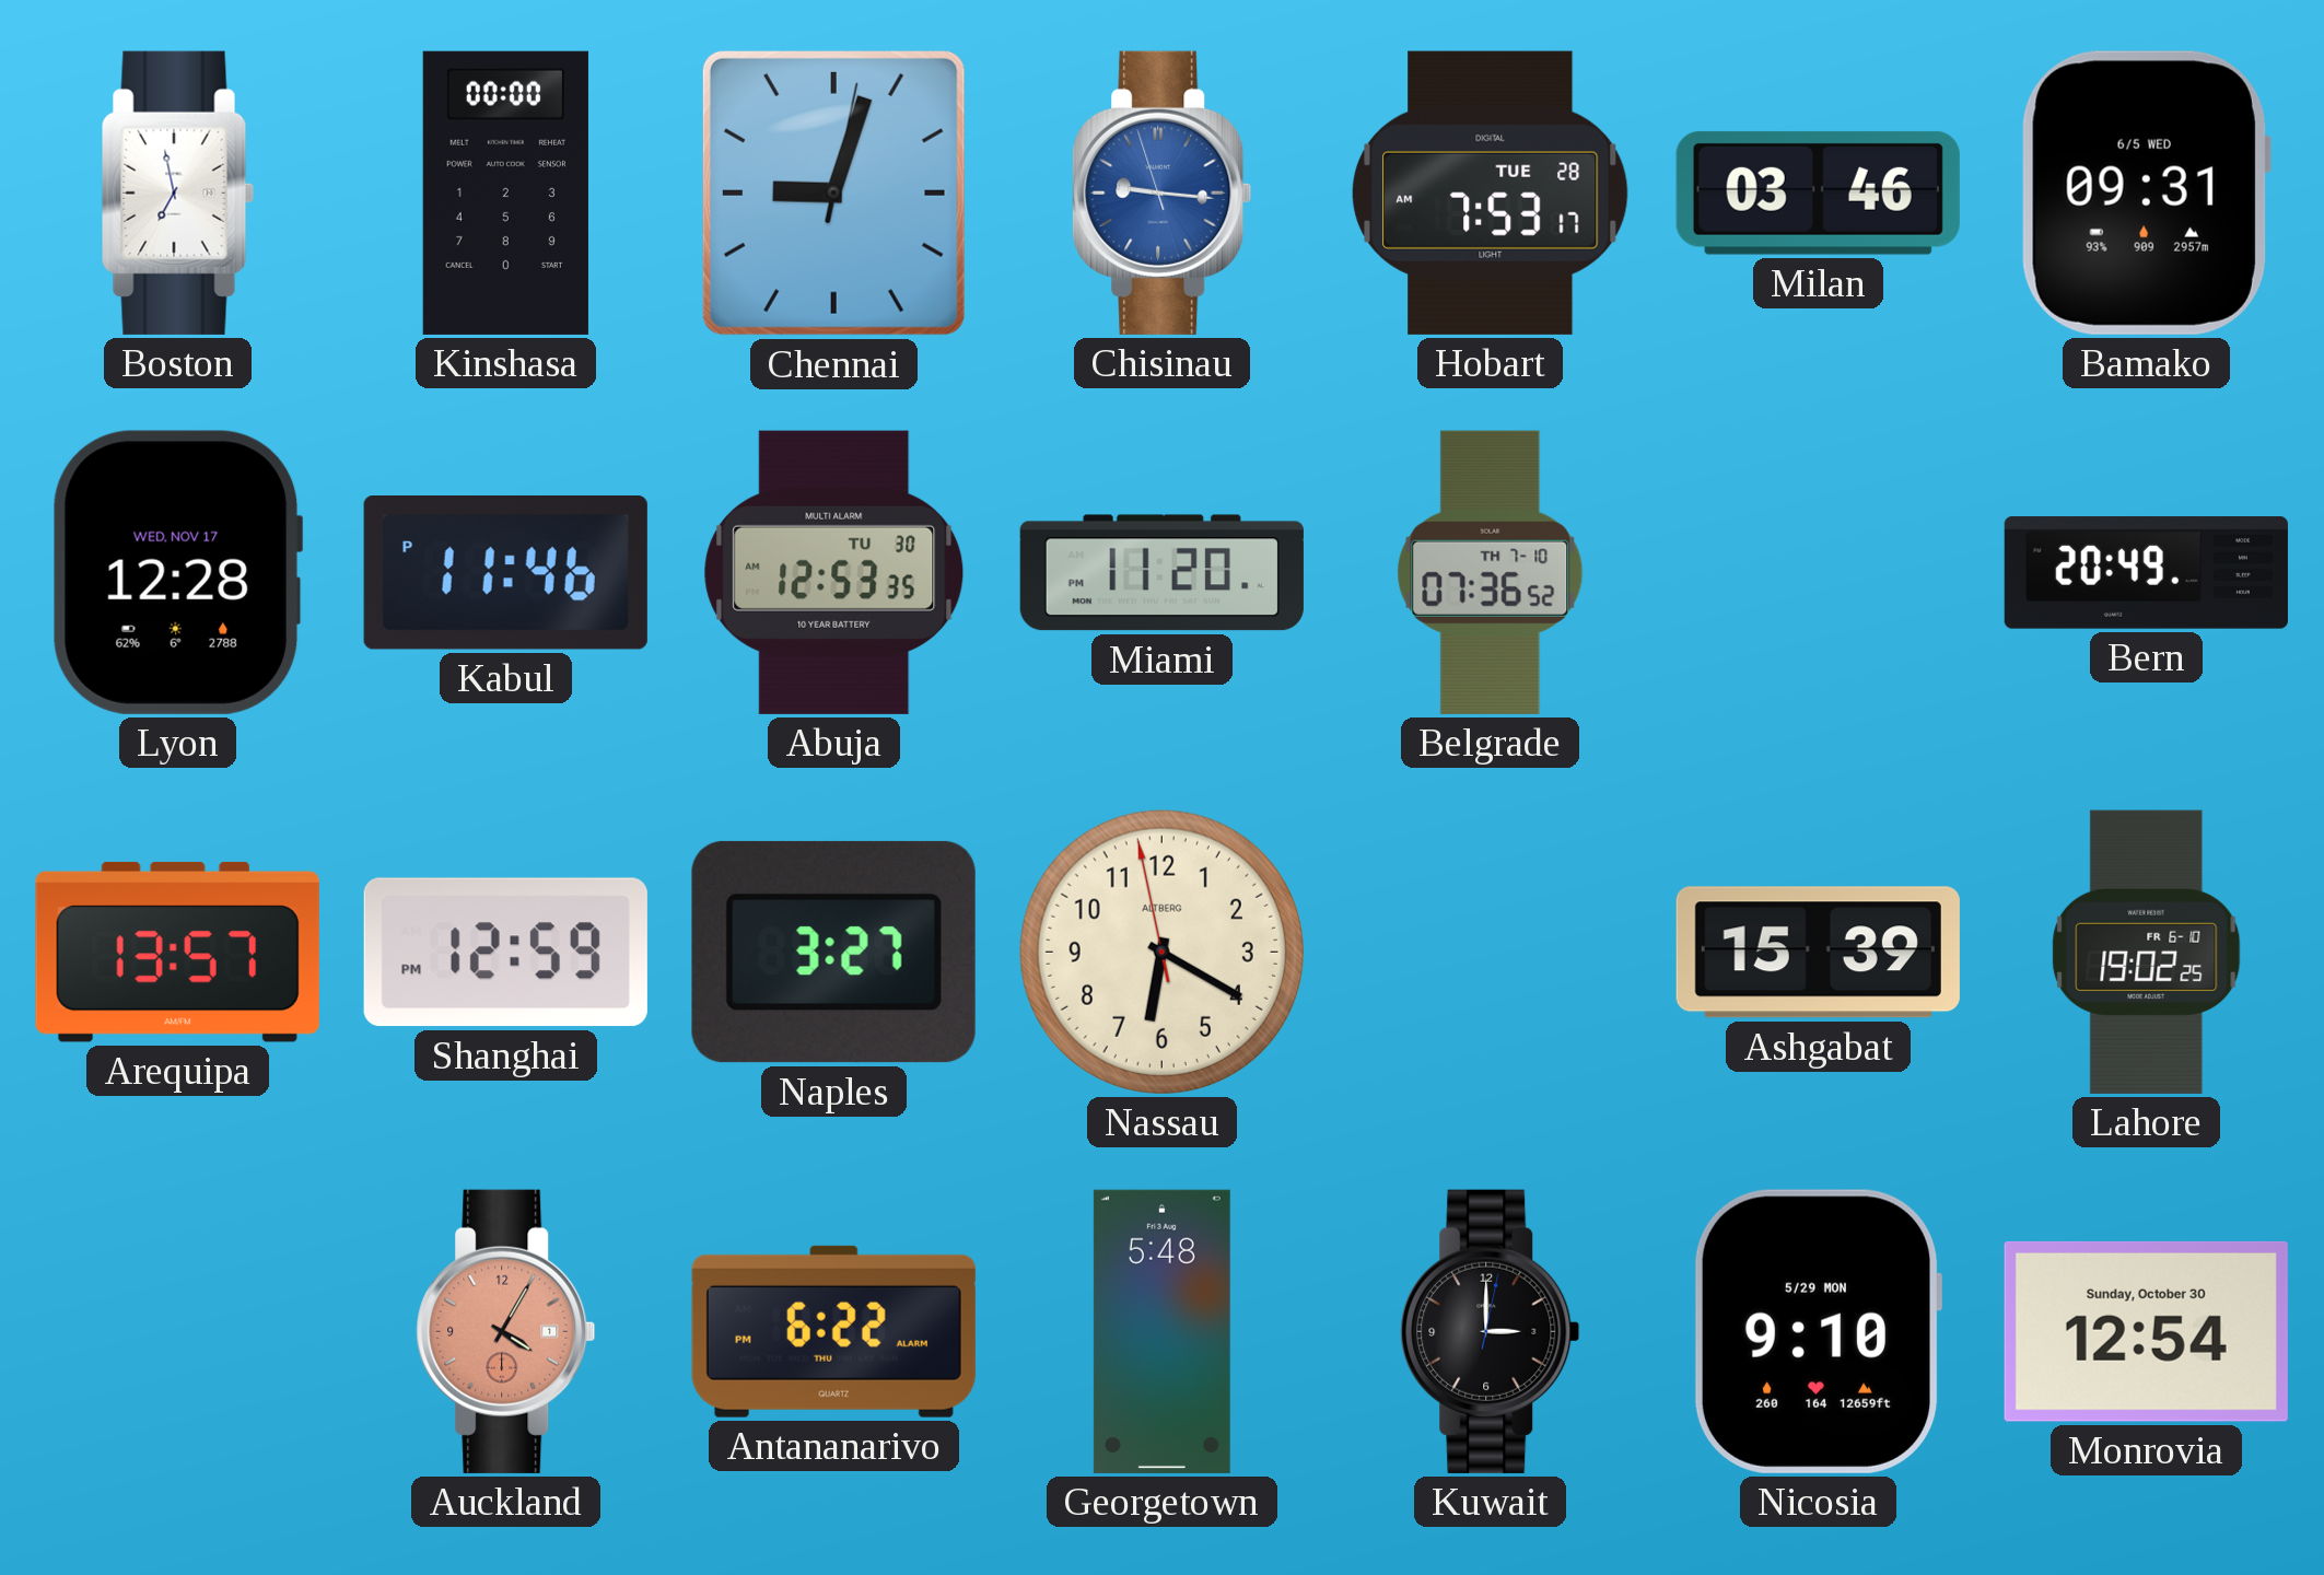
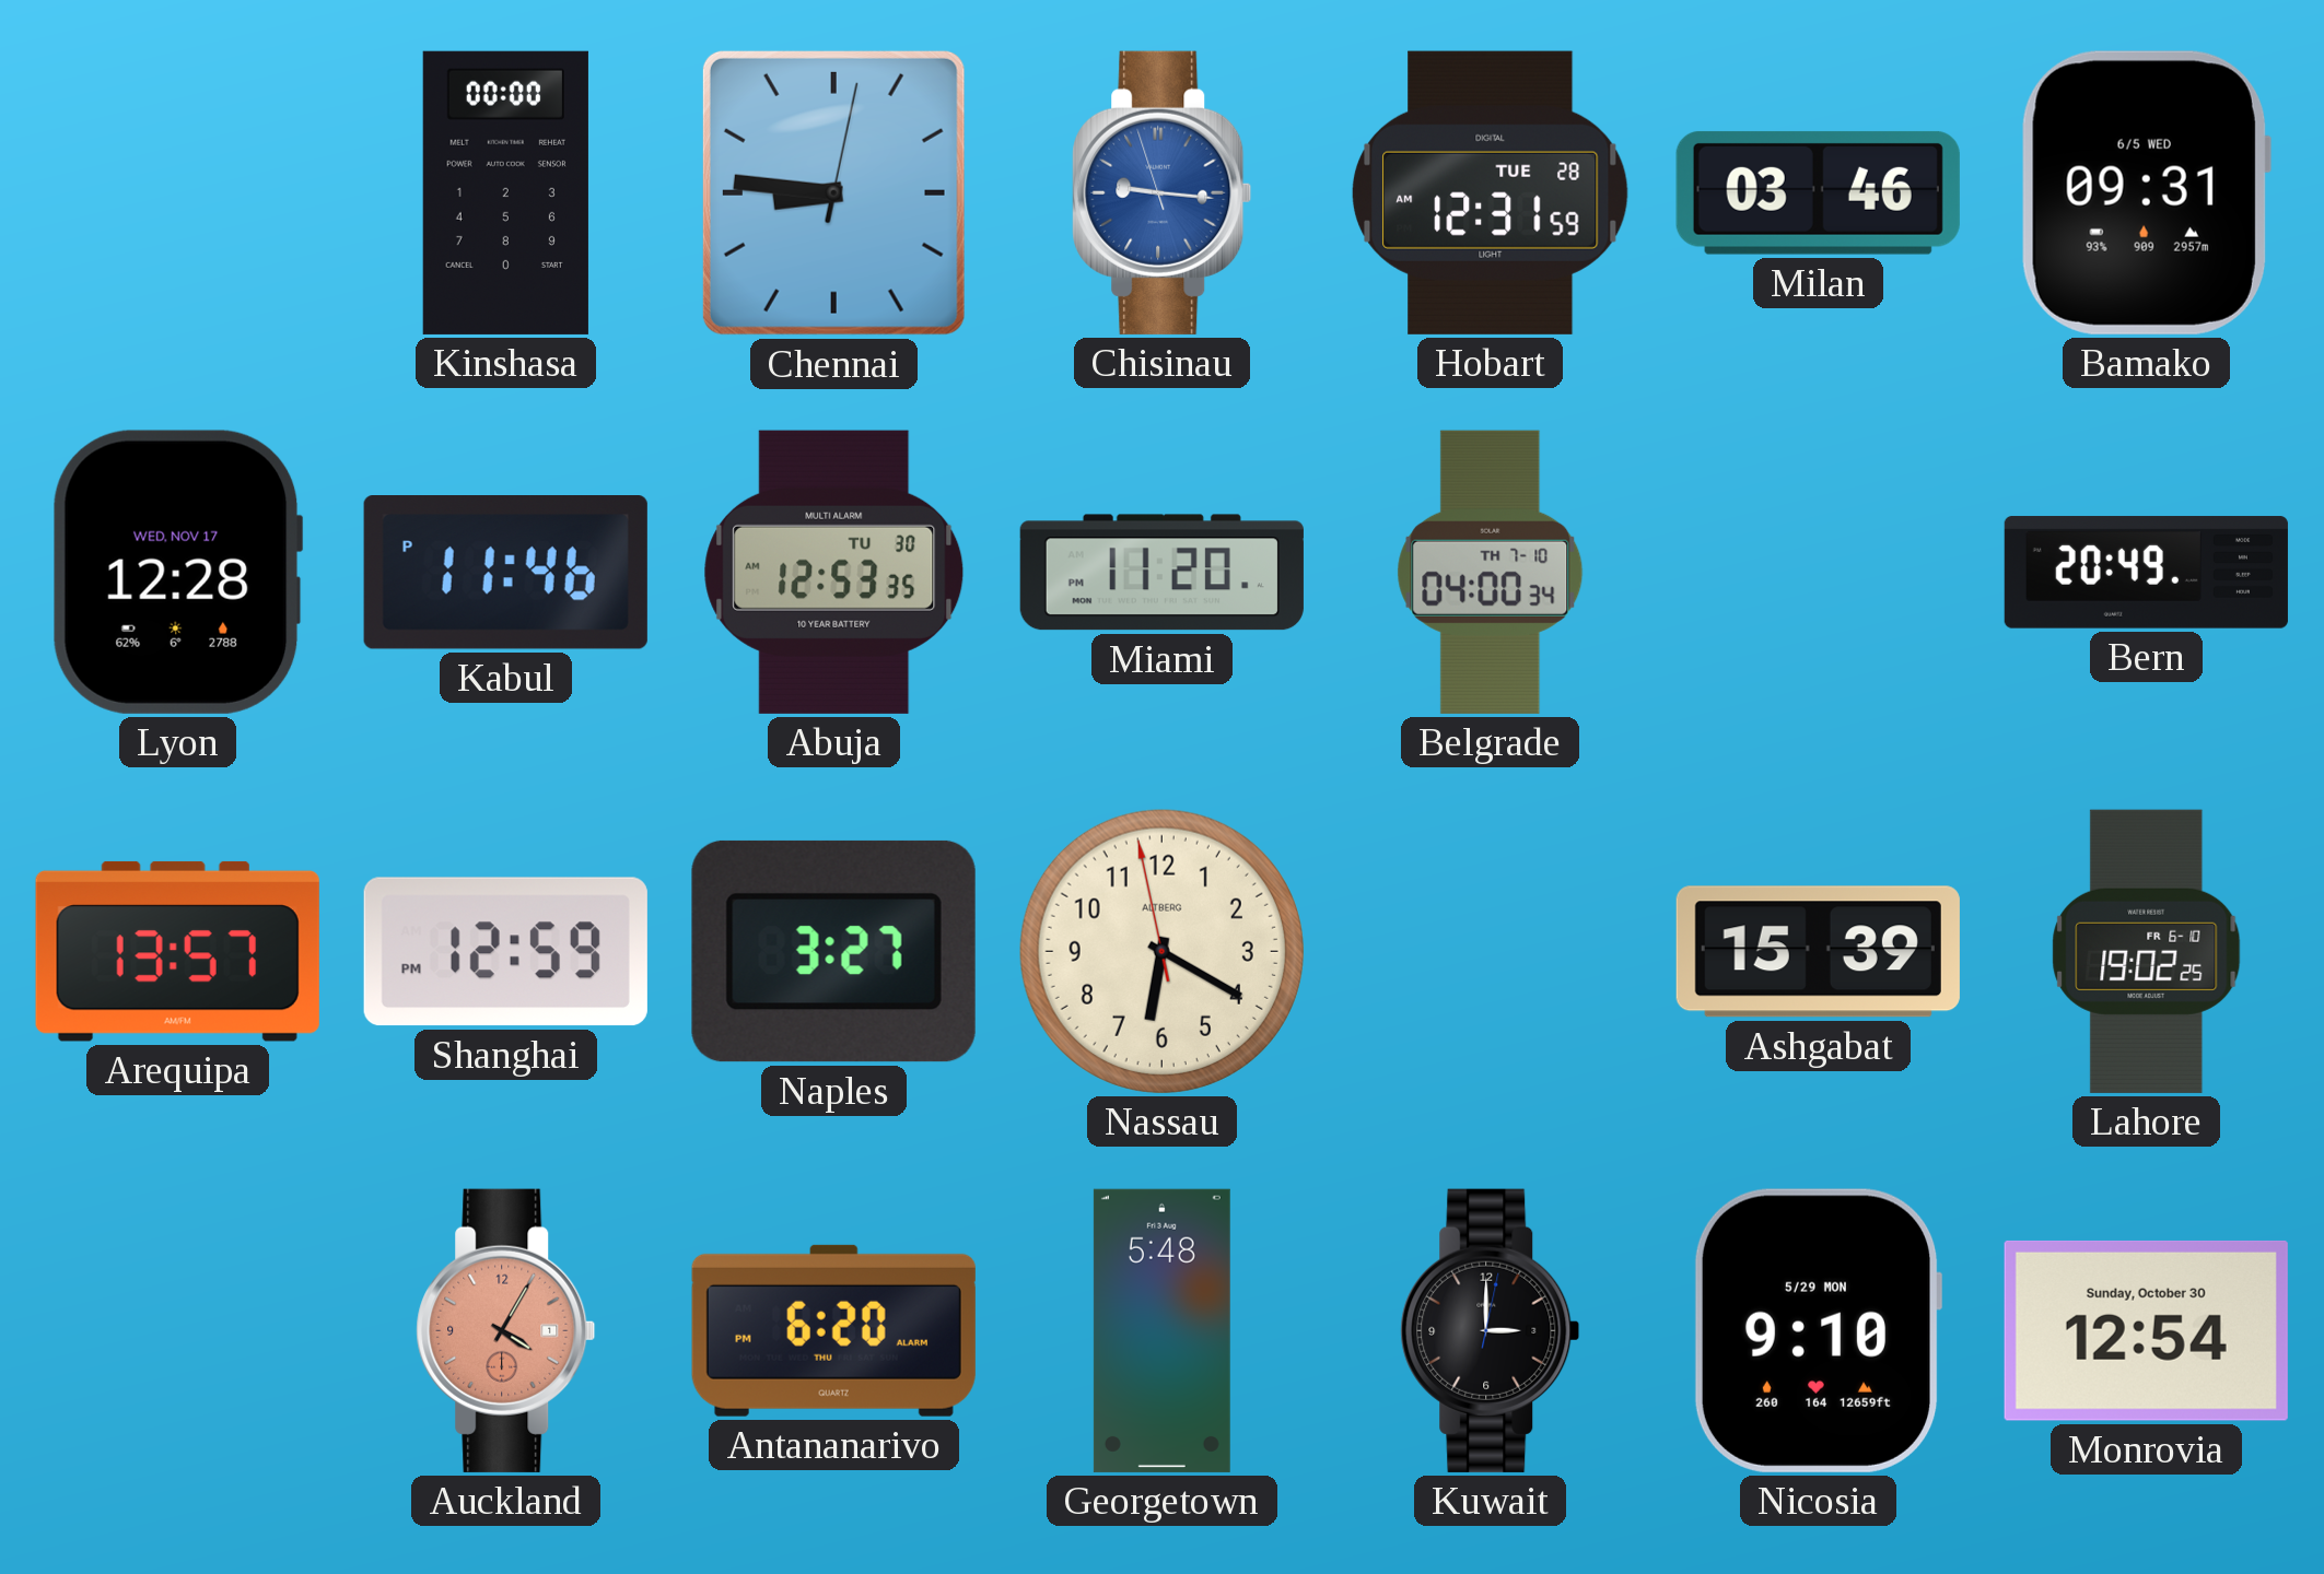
Boston: 6:58 -> none
Chennai: 9:03 -> 8:46
Hobart: 7:53 -> 12:31
Belgrade: 07:36 -> 04:00
Antananarivo: 6:22 -> 6:20
